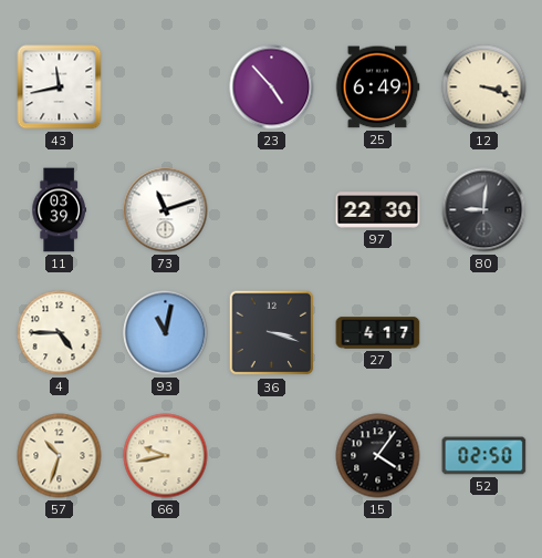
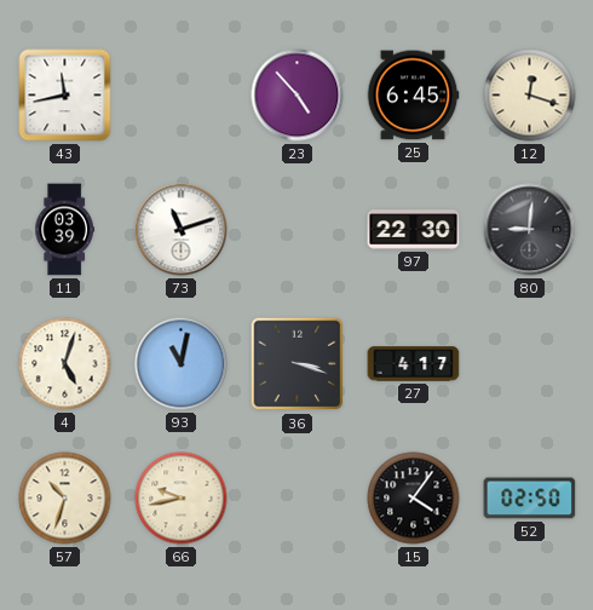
25: 6:49 -> 6:45
12: 3:18 -> 12:18
4: 4:45 -> 5:03
